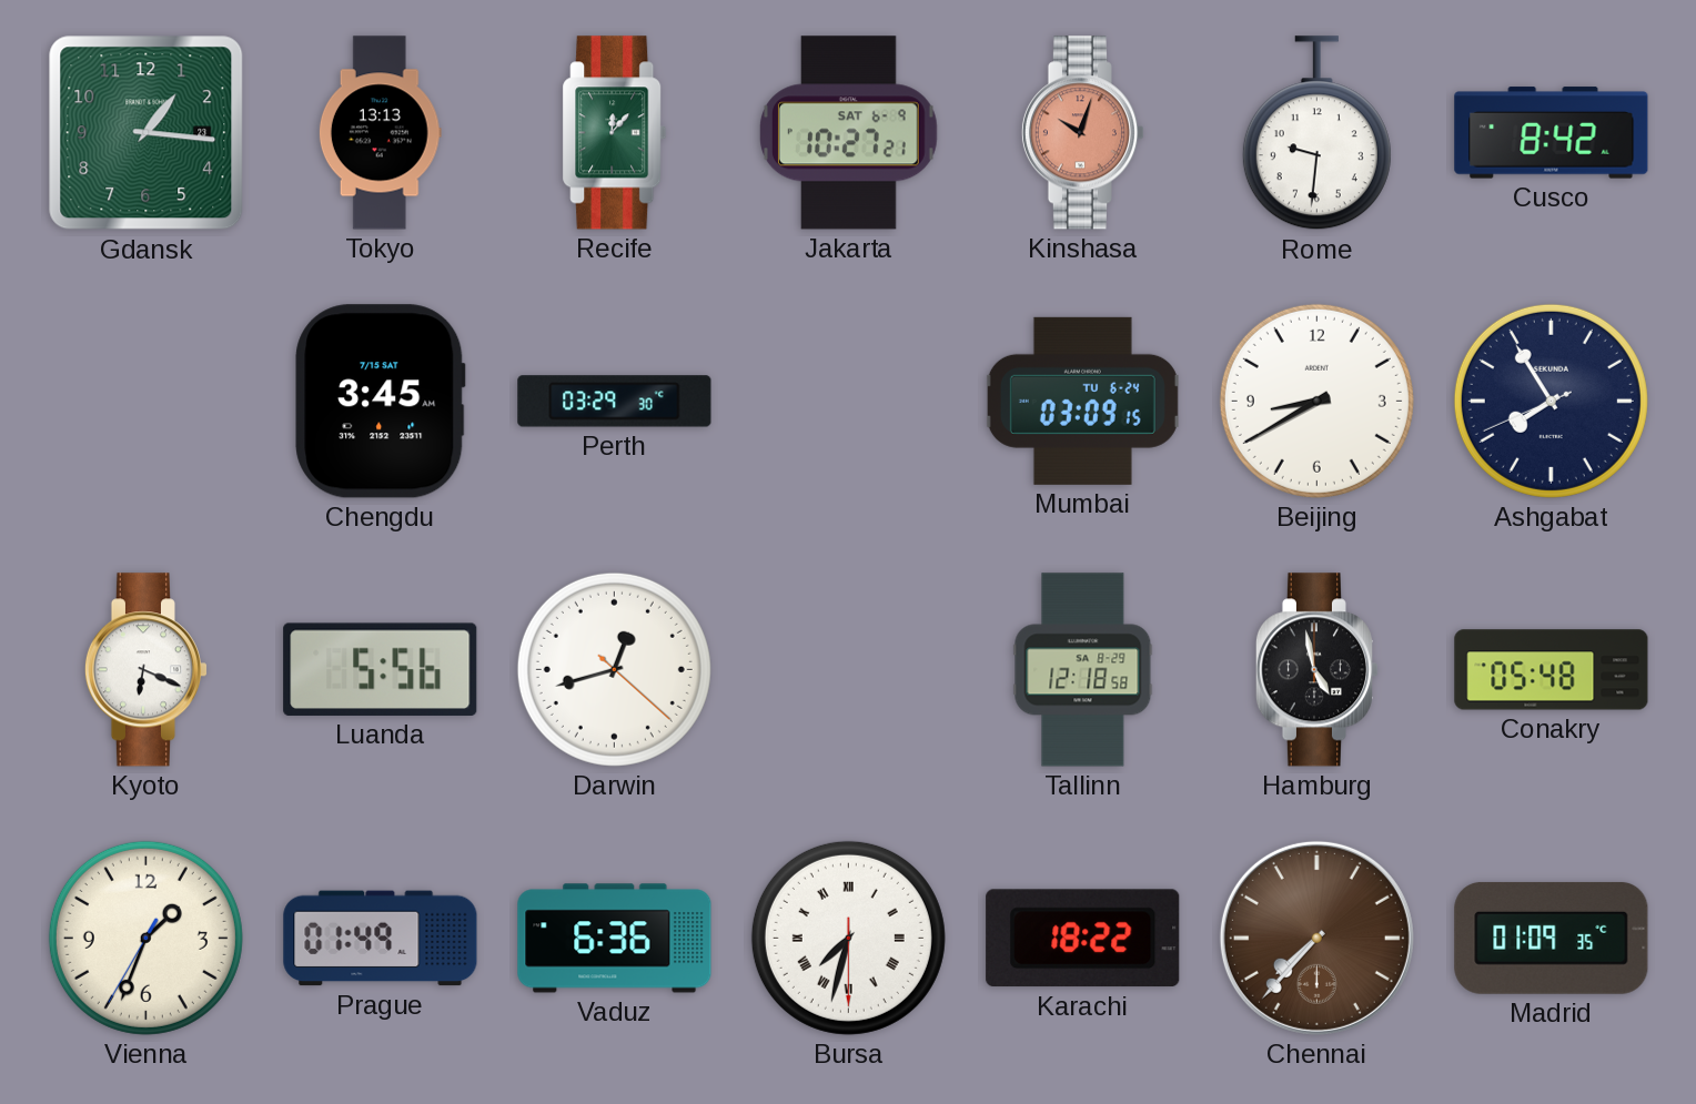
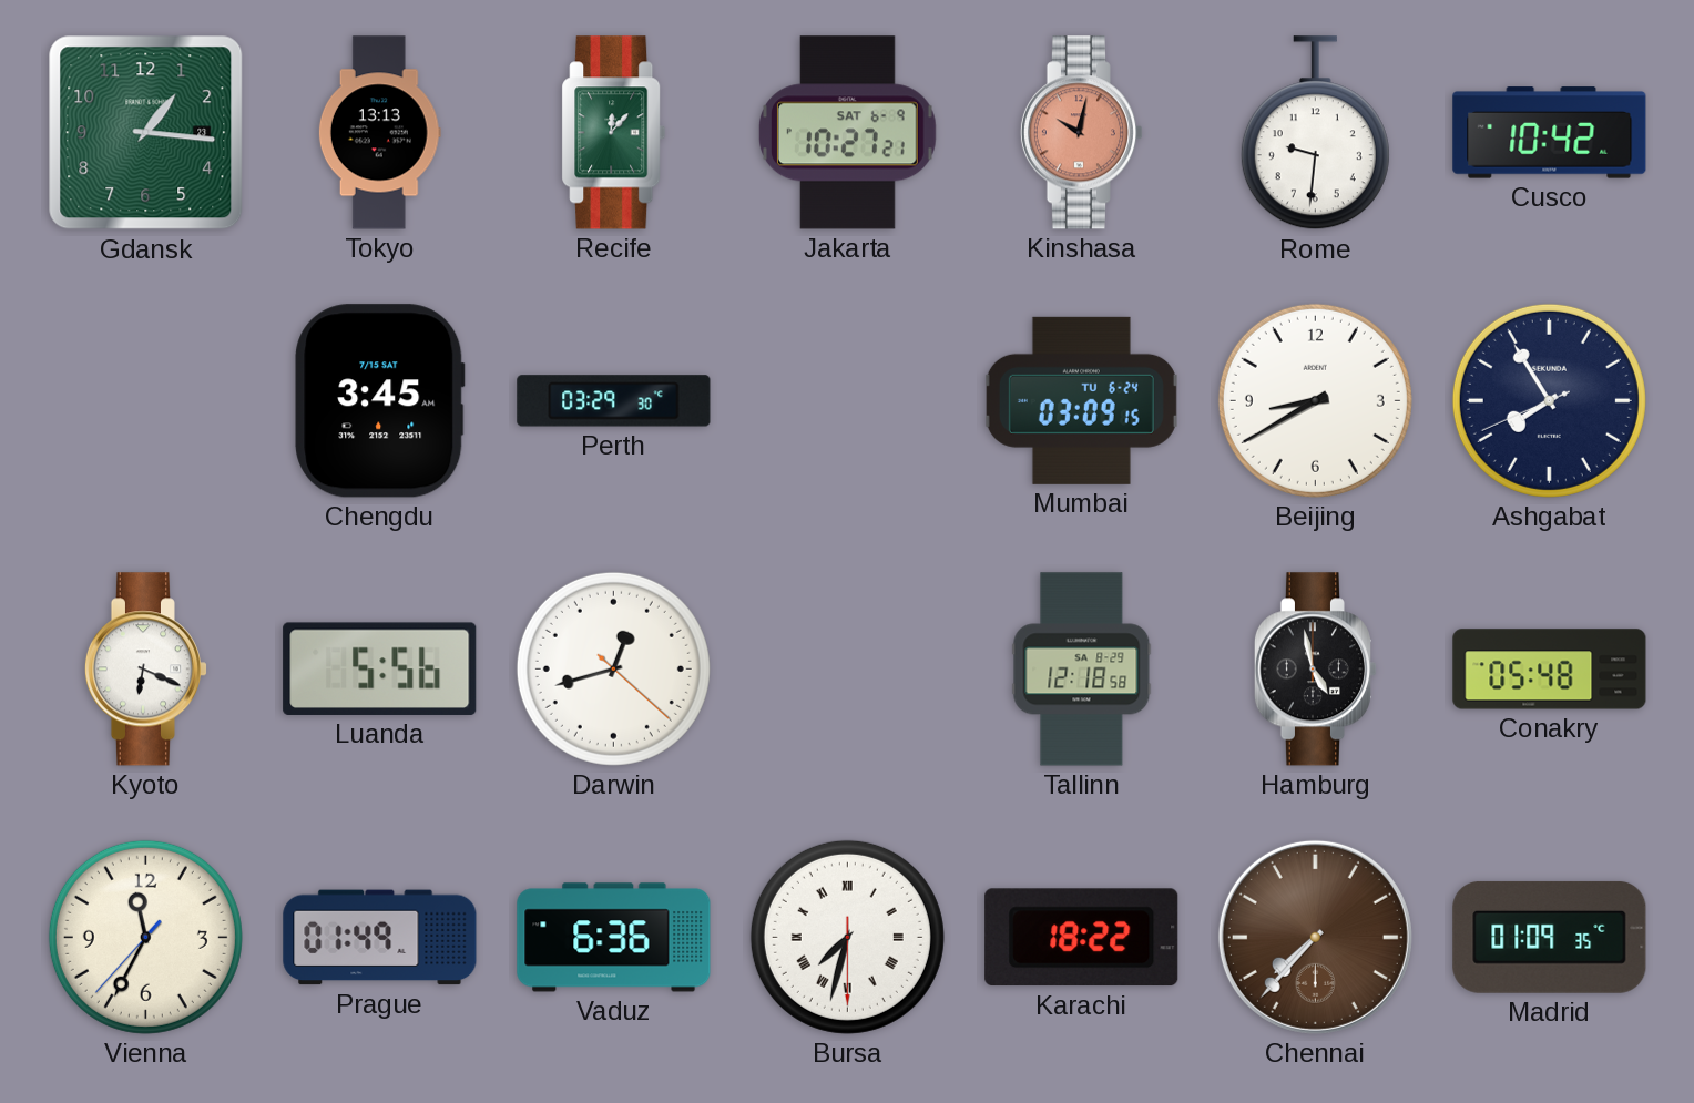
Kinshasa: 10:03 -> 10:02
Cusco: 8:42 -> 10:42
Vienna: 1:33 -> 11:34
